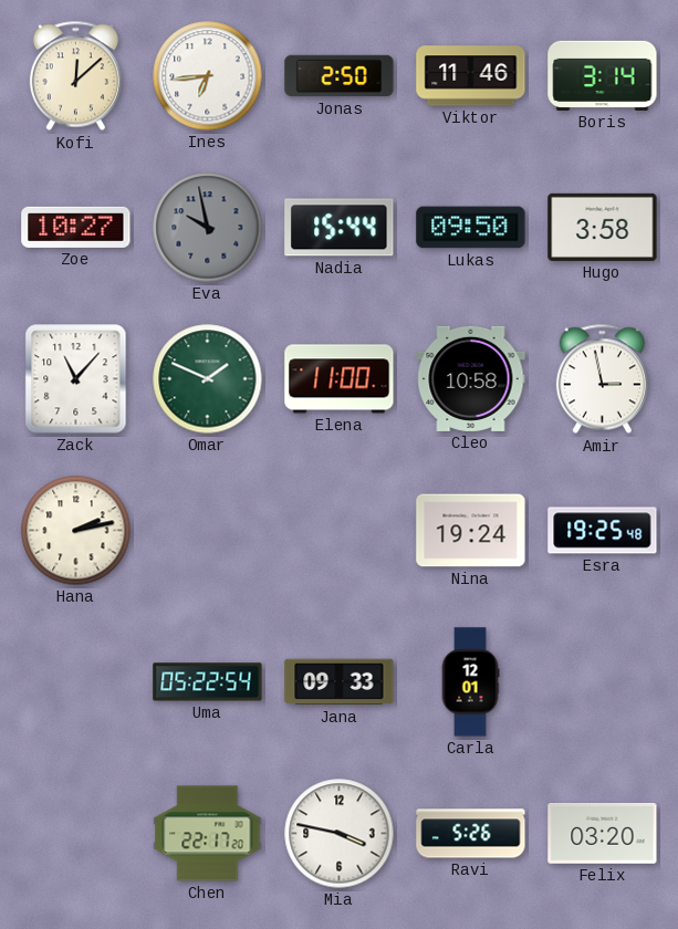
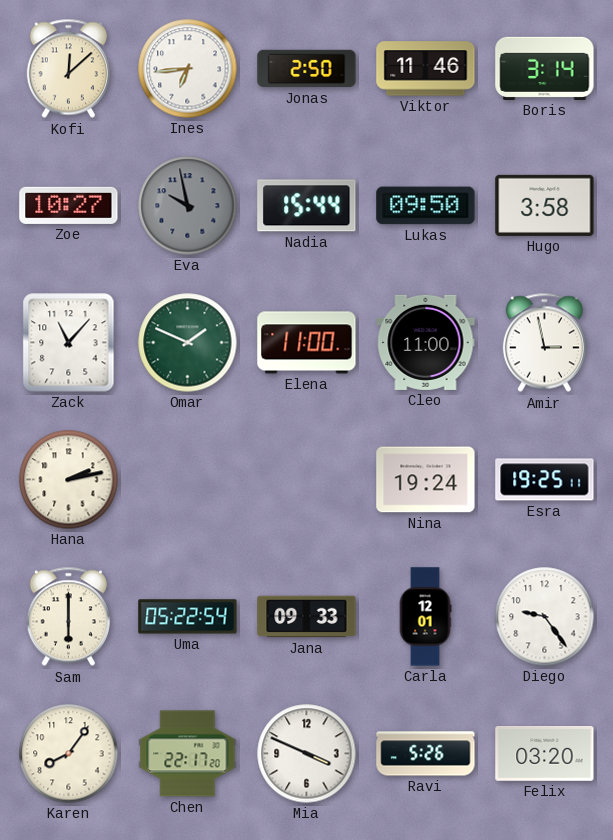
Cleo: 10:58 -> 11:00
Esra: 19:25:48 -> 19:25:11
Sam: none -> 6:00
Diego: none -> 9:24
Karen: none -> 8:06
Mia: 3:47 -> 3:49
